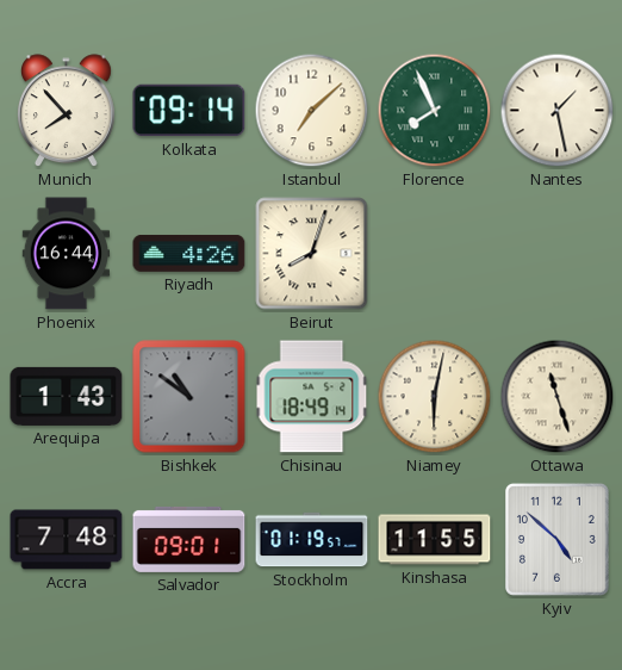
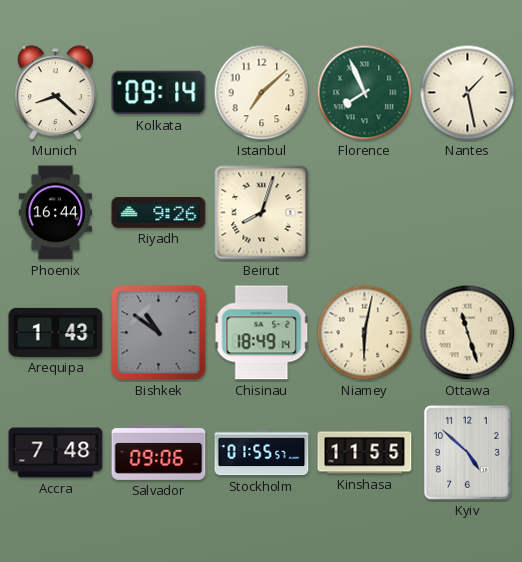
Munich: 7:53 -> 8:22
Riyadh: 4:26 -> 9:26
Salvador: 09:01 -> 09:06
Stockholm: 01:19 -> 01:55
